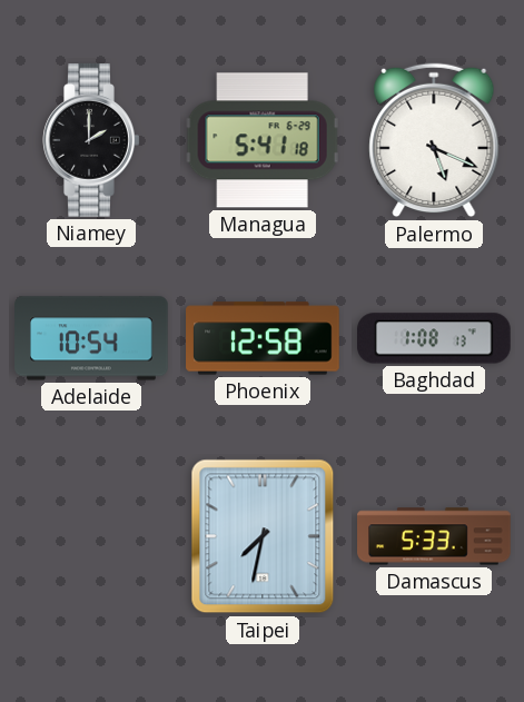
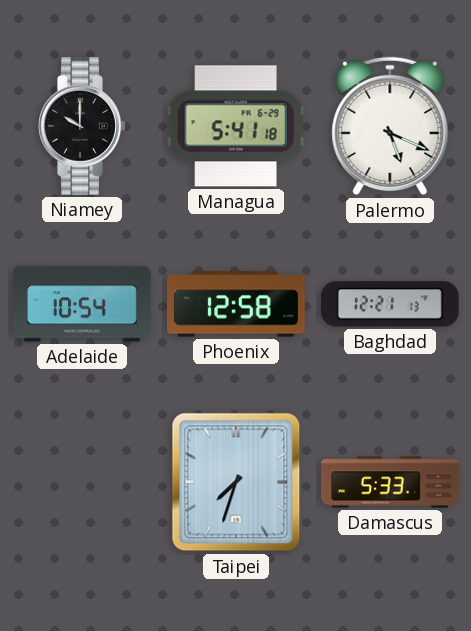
Niamey: 2:00 -> 10:00
Baghdad: 1:08 -> 12:21
Taipei: 7:32 -> 7:33
